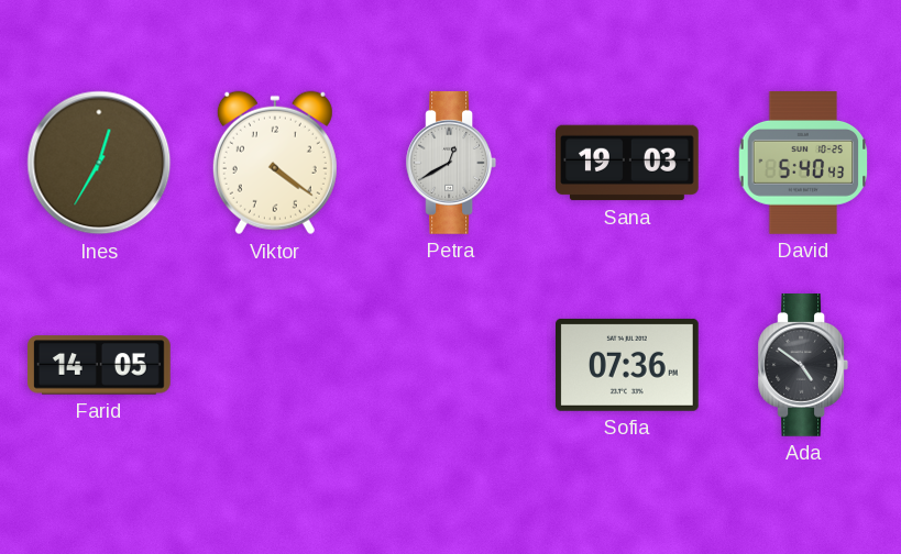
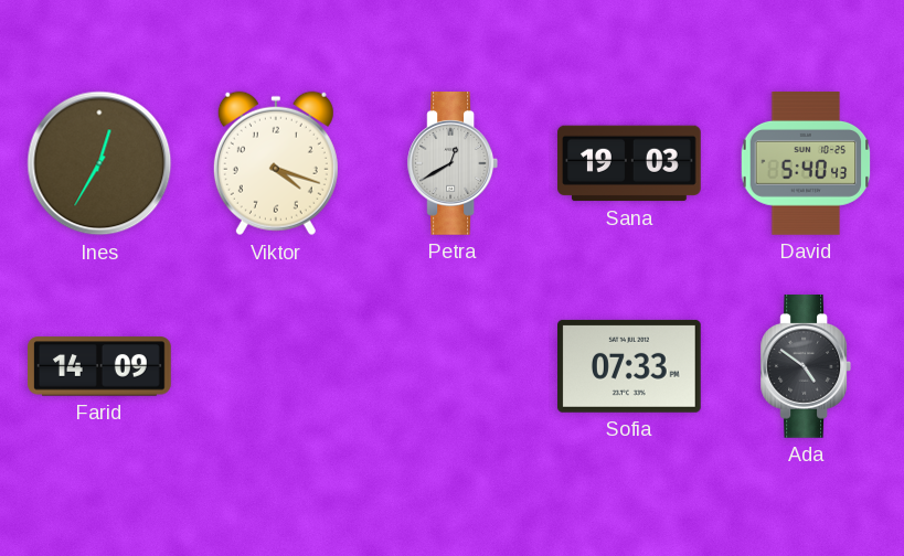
Viktor: 4:21 -> 4:18
Farid: 14:05 -> 14:09
Sofia: 07:36 -> 07:33
